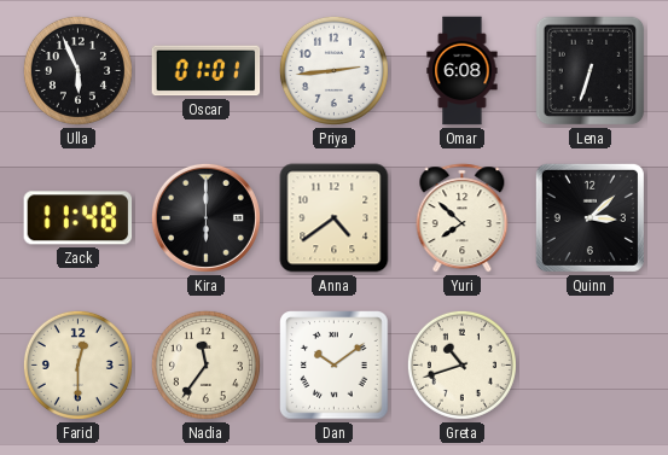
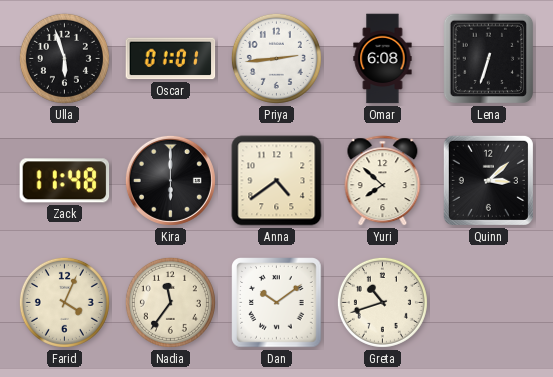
Ulla: 5:56 -> 5:57
Farid: 12:30 -> 4:04
